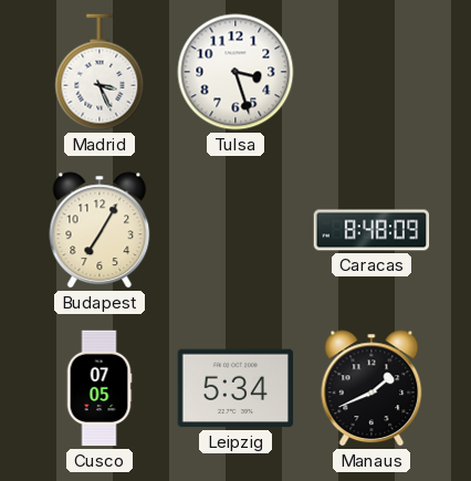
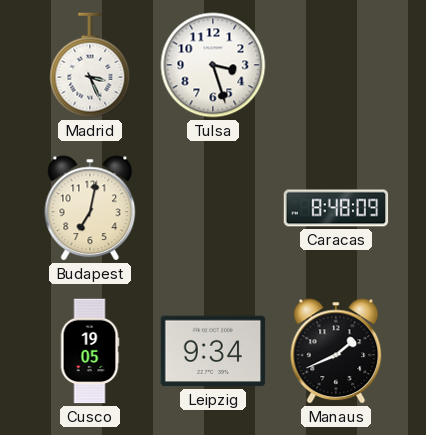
Budapest: 7:05 -> 7:02
Cusco: 07:05 -> 19:05
Leipzig: 5:34 -> 9:34
